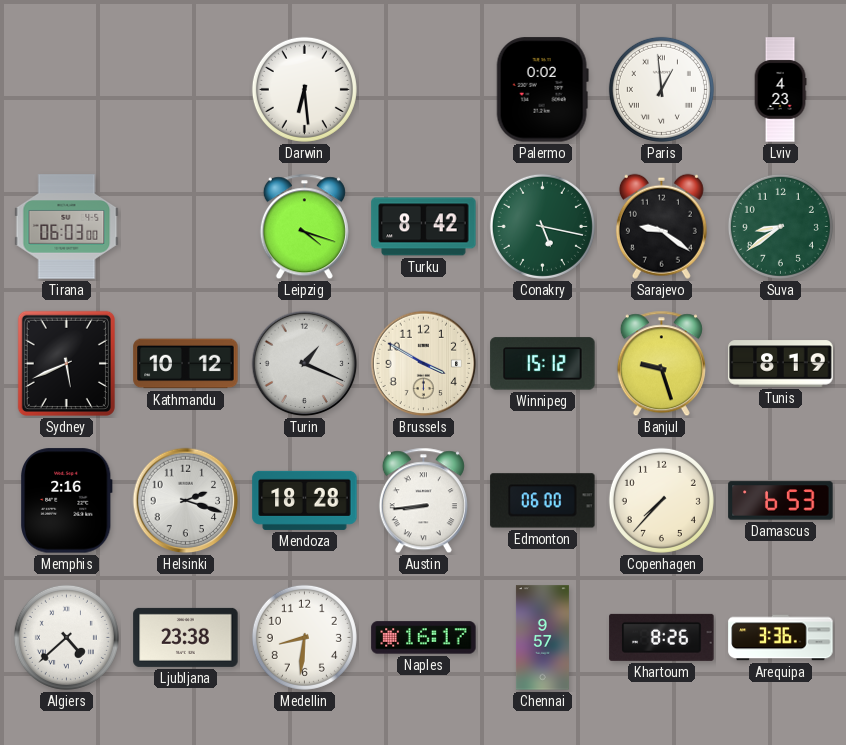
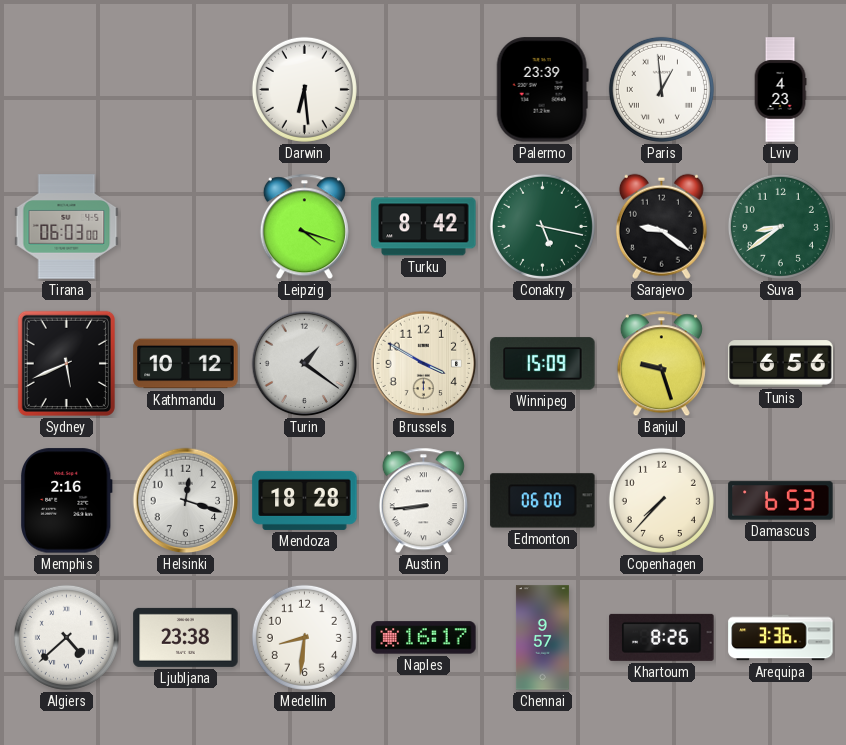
Palermo: 0:02 -> 23:39
Turin: 1:19 -> 1:21
Winnipeg: 15:12 -> 15:09
Tunis: 8:19 -> 6:56
Helsinki: 2:18 -> 12:18
